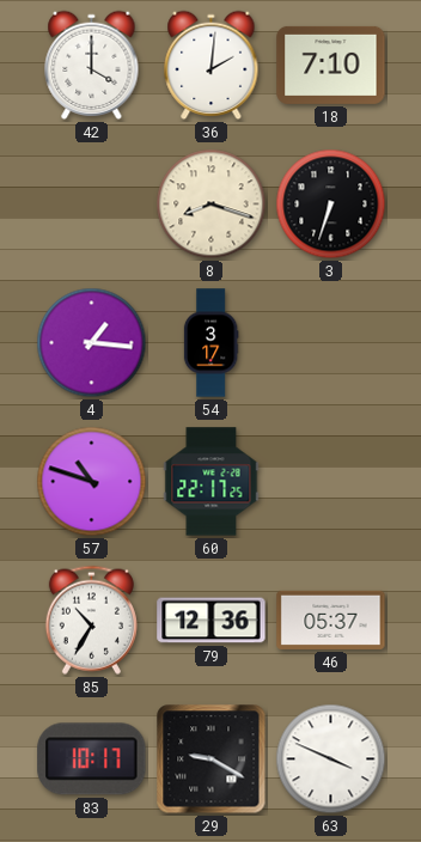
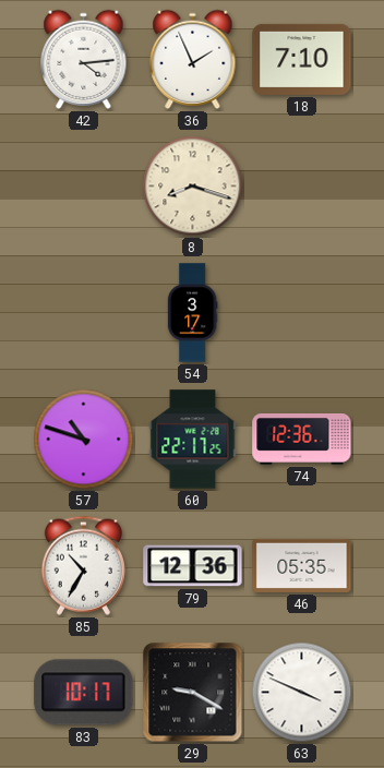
42: 4:00 -> 4:14
36: 2:01 -> 1:56
3: 6:33 -> none
4: 1:16 -> none
74: none -> 12:36
46: 05:37 -> 05:35
